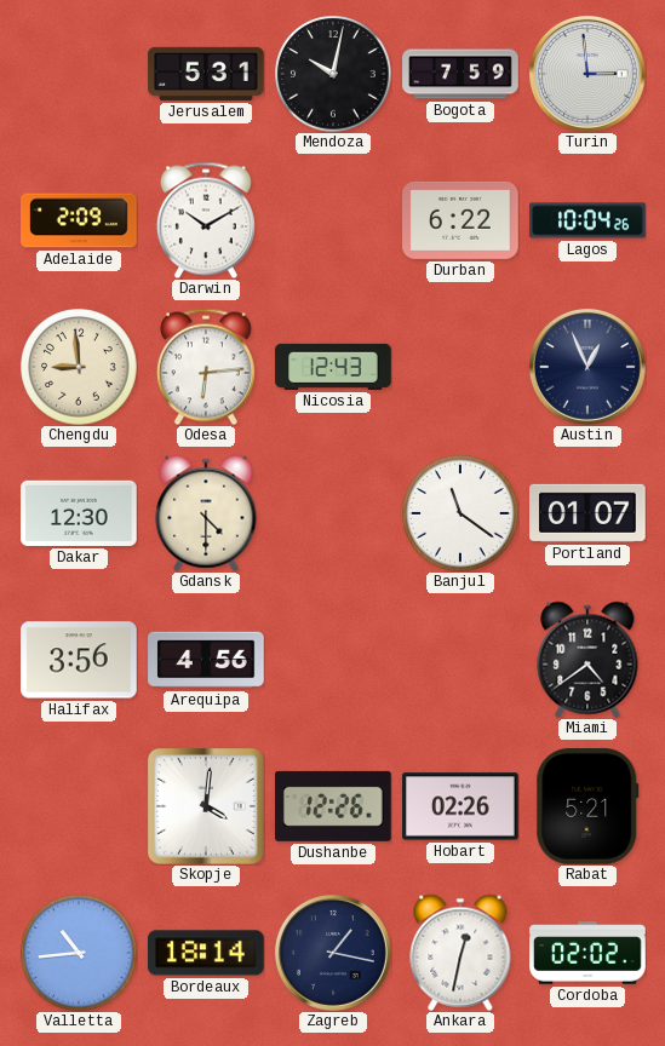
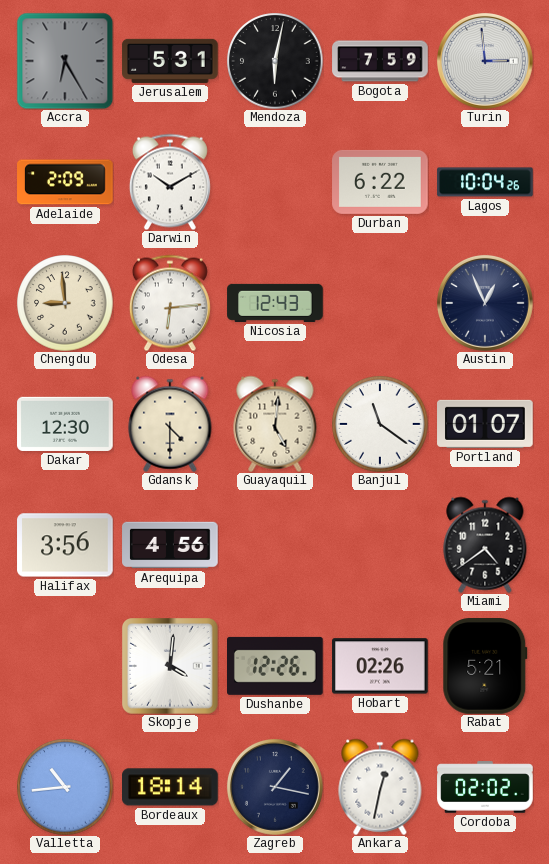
Accra: none -> 6:25
Mendoza: 10:02 -> 6:02
Guayaquil: none -> 5:01
